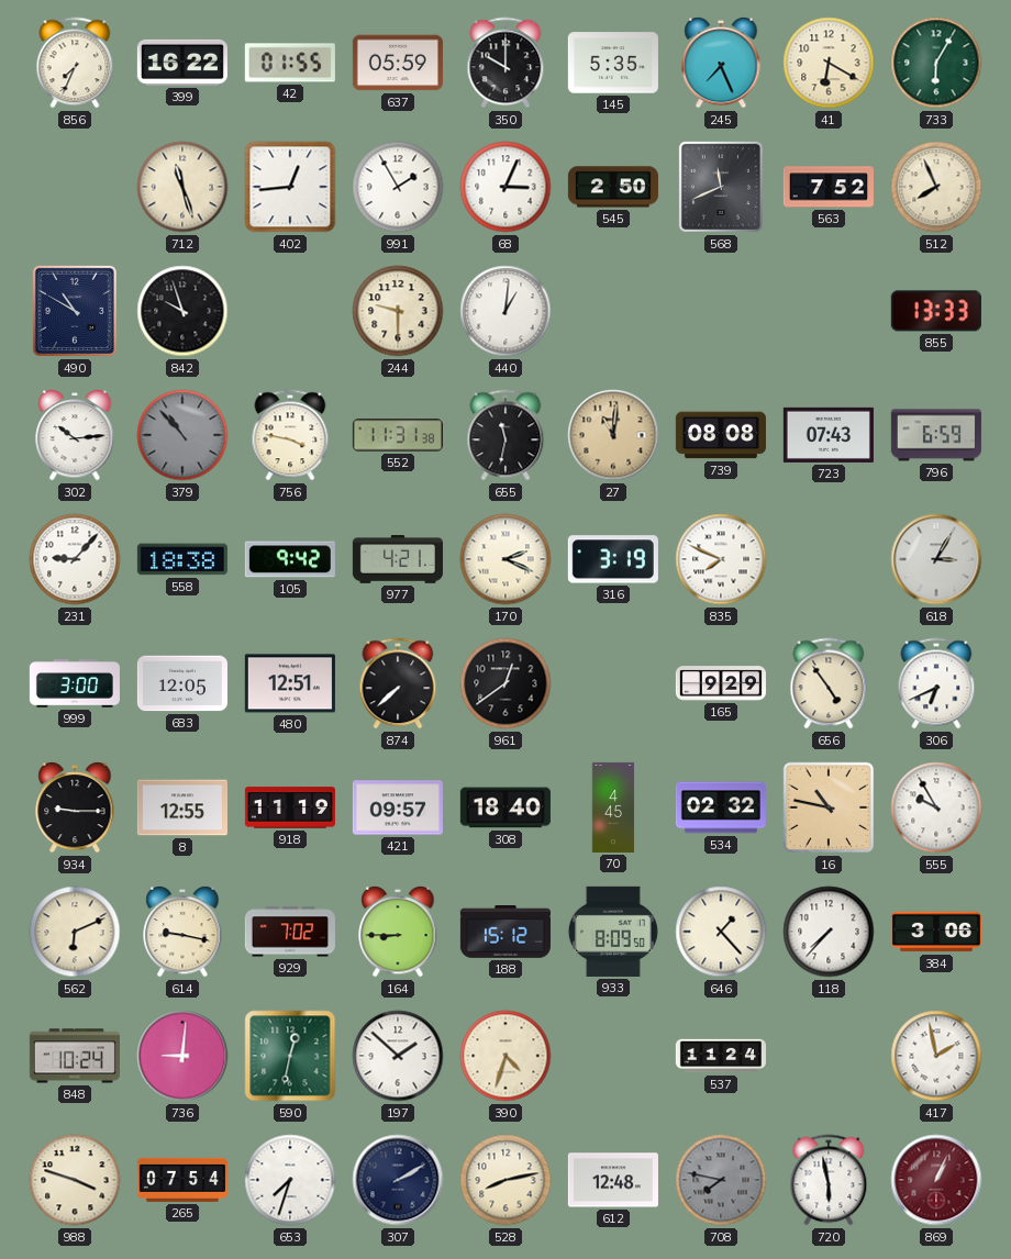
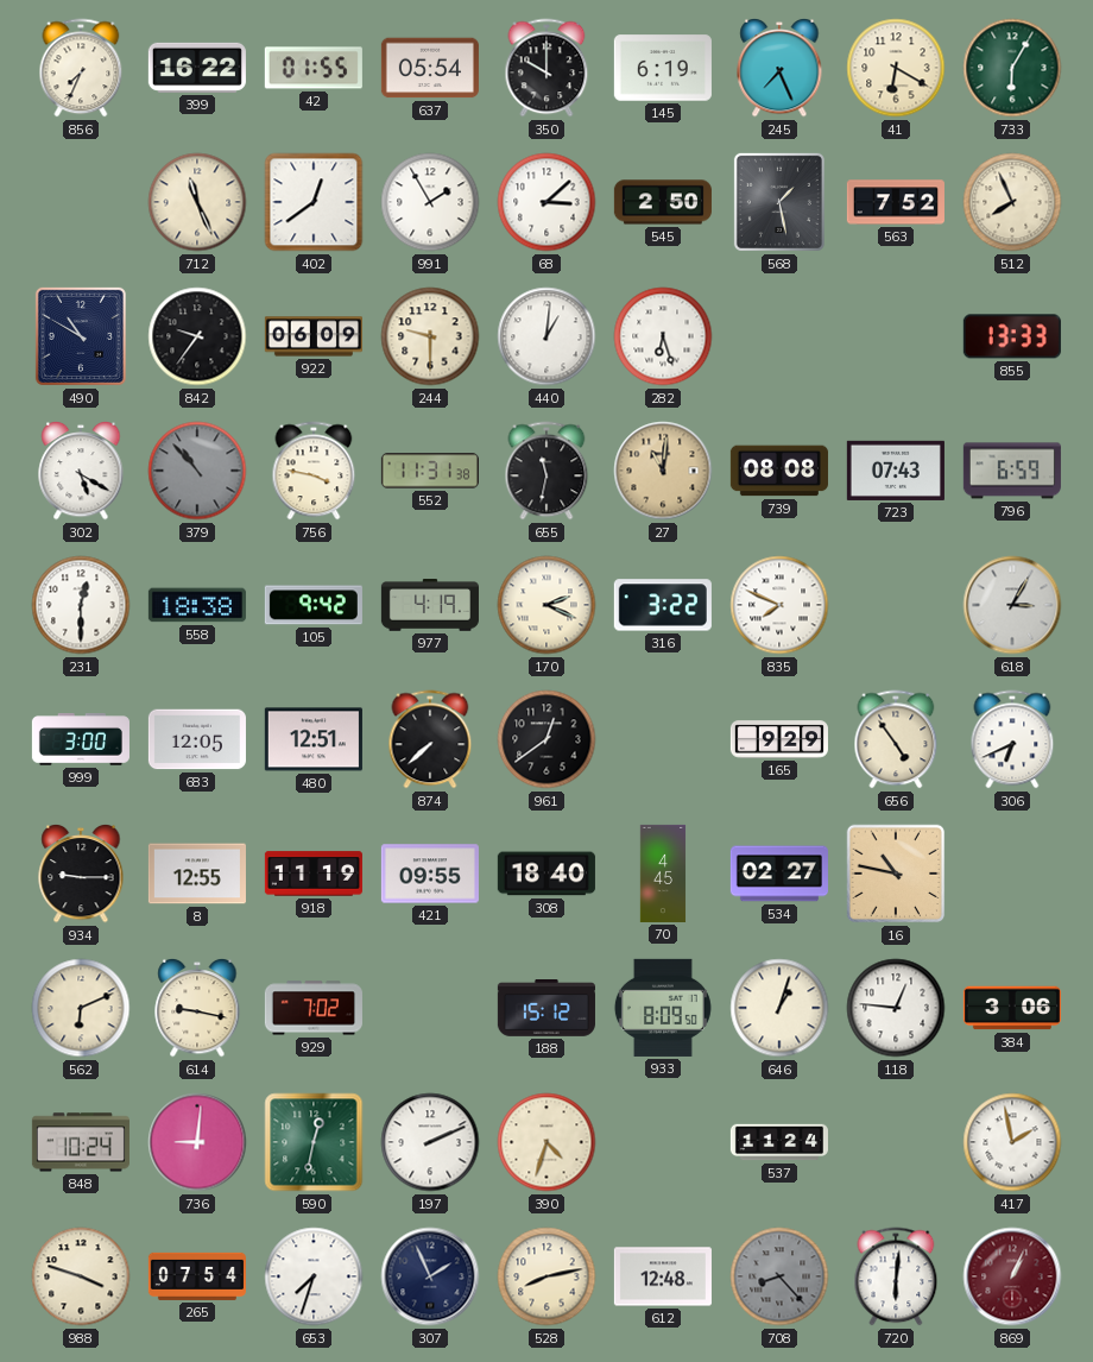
637: 05:59 -> 05:54
145: 5:35 -> 6:19
712: 11:27 -> 11:26
402: 12:44 -> 12:39
68: 3:04 -> 3:08
568: 11:41 -> 1:28
842: 9:57 -> 9:36
922: none -> 06:09
282: none -> 6:27
302: 10:14 -> 5:20
231: 9:07 -> 12:30
977: 4:21 -> 4:19
316: 3:19 -> 3:22
421: 09:57 -> 09:55
534: 02:32 -> 02:27
555: 9:55 -> none
164: 8:45 -> none
646: 1:23 -> 1:03
118: 7:37 -> 12:46
197: 1:52 -> 2:11
307: 2:10 -> 1:56
708: 7:47 -> 8:23
720: 5:58 -> 6:01
